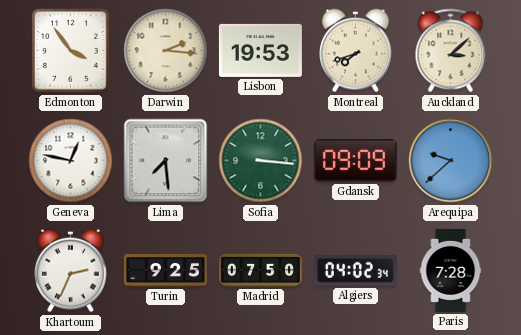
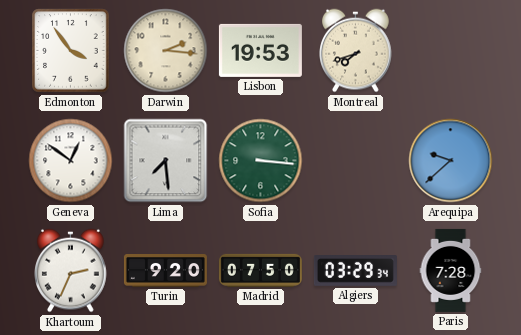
Auckland: 3:08 -> none
Geneva: 12:47 -> 12:51
Gdansk: 09:09 -> none
Turin: 9:25 -> 9:20
Algiers: 04:02 -> 03:29
